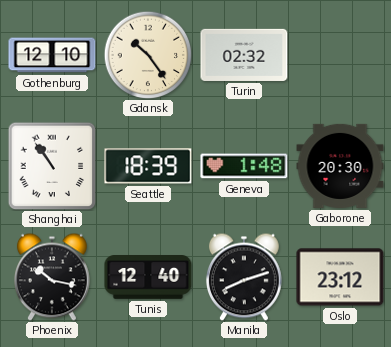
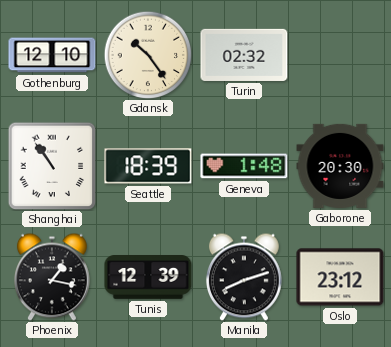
Phoenix: 10:17 -> 1:17
Tunis: 12:40 -> 12:39
